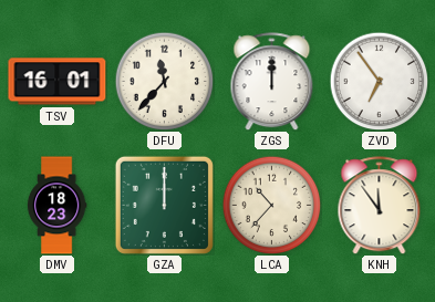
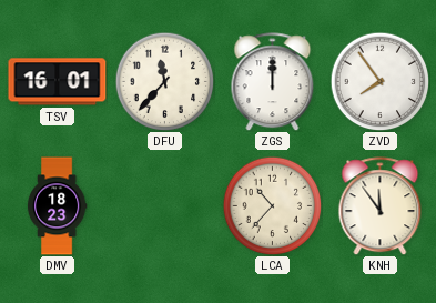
ZVD: 6:54 -> 7:54
GZA: 12:00 -> none
